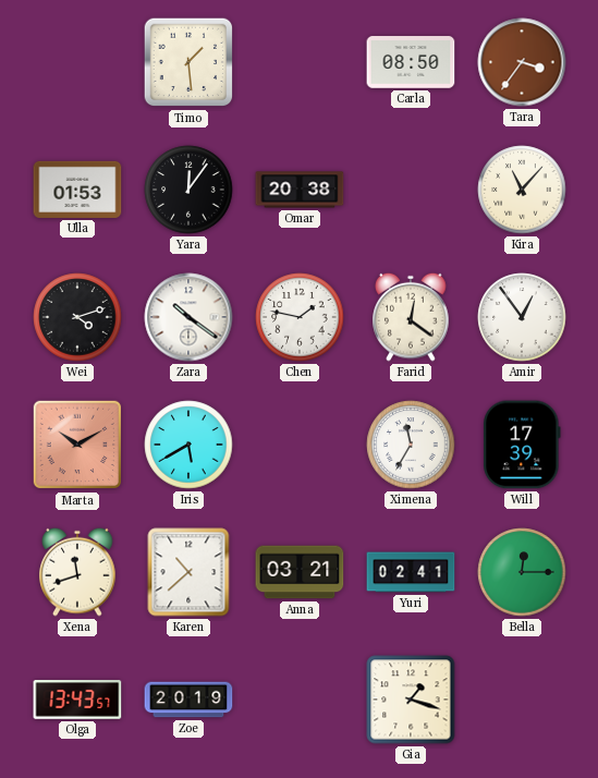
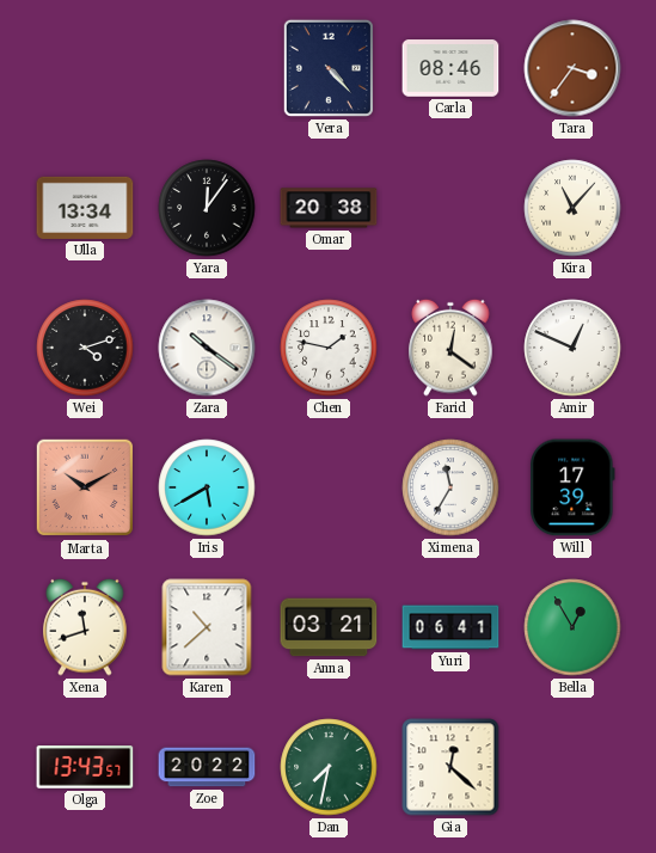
Timo: 1:29 -> none
Vera: none -> 4:23
Carla: 08:50 -> 08:46
Ulla: 01:53 -> 13:34
Amir: 12:54 -> 12:49
Yuri: 02:41 -> 06:41
Bella: 12:15 -> 12:55
Zoe: 20:19 -> 20:22
Dan: none -> 7:32
Gia: 1:18 -> 12:22
